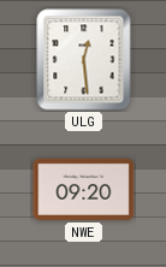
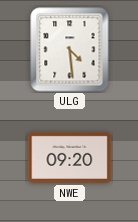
ULG: 12:29 -> 4:29
